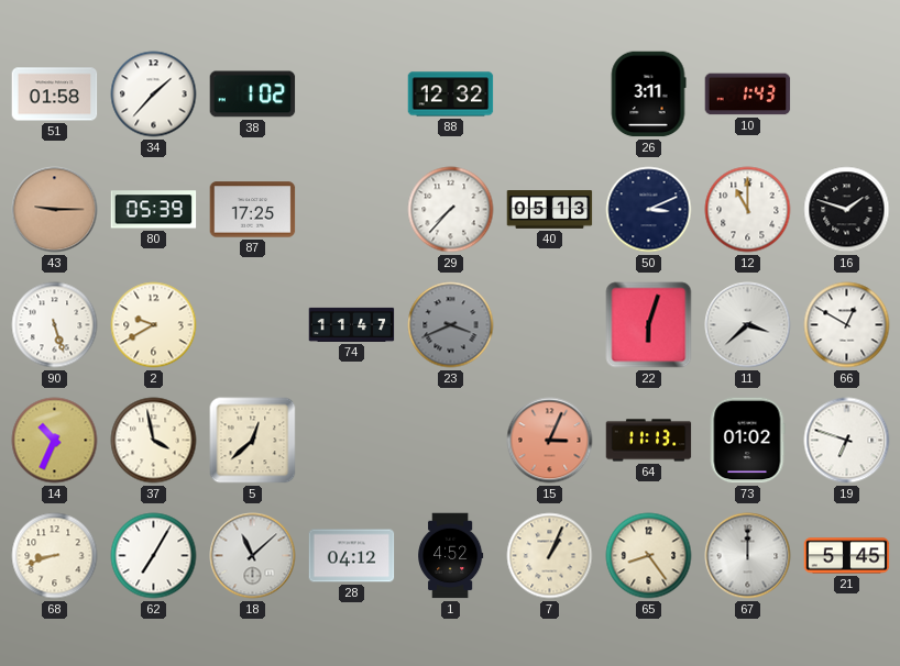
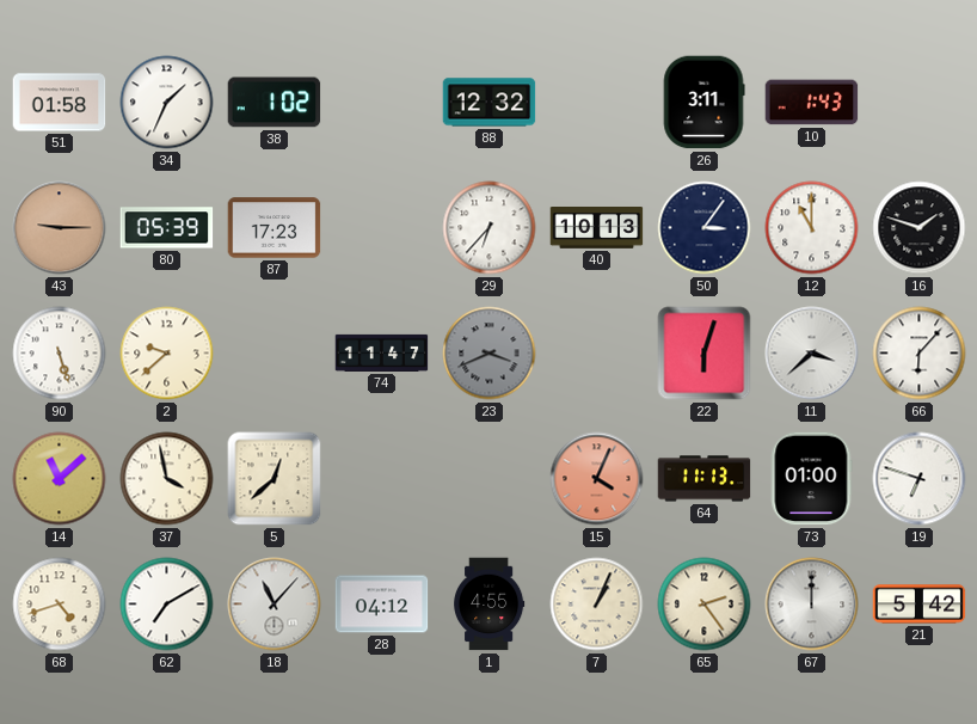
34: 1:37 -> 1:34
87: 17:25 -> 17:23
29: 7:37 -> 6:37
40: 05:13 -> 10:13
50: 3:11 -> 3:06
2: 9:40 -> 9:38
66: 12:50 -> 6:07
14: 10:34 -> 11:08
15: 3:04 -> 4:04
73: 01:02 -> 01:00
68: 8:42 -> 4:42
62: 7:05 -> 7:10
18: 11:08 -> 11:07
1: 4:52 -> 4:55
65: 8:24 -> 2:24
21: 5:45 -> 5:42
